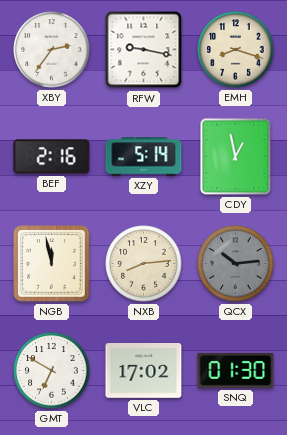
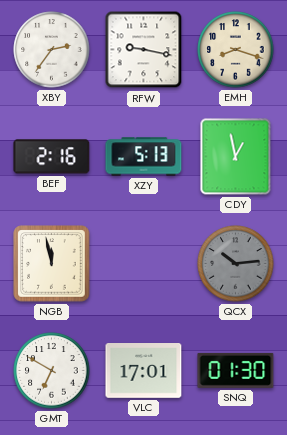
XZY: 5:14 -> 5:13
NXB: 8:14 -> none
VLC: 17:02 -> 17:01
